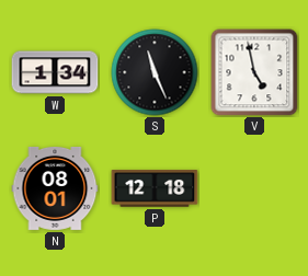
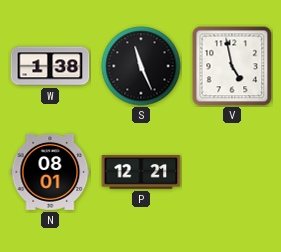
W: 1:34 -> 1:38
P: 12:18 -> 12:21
